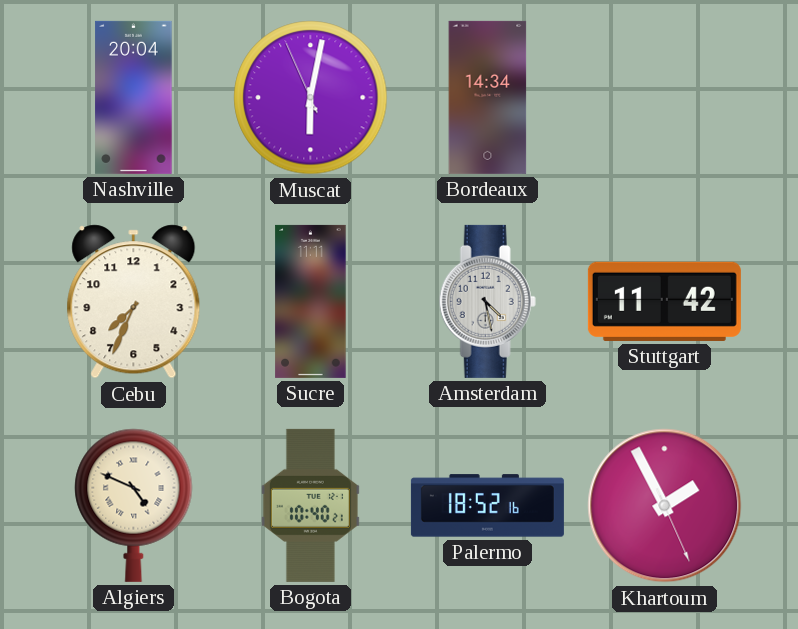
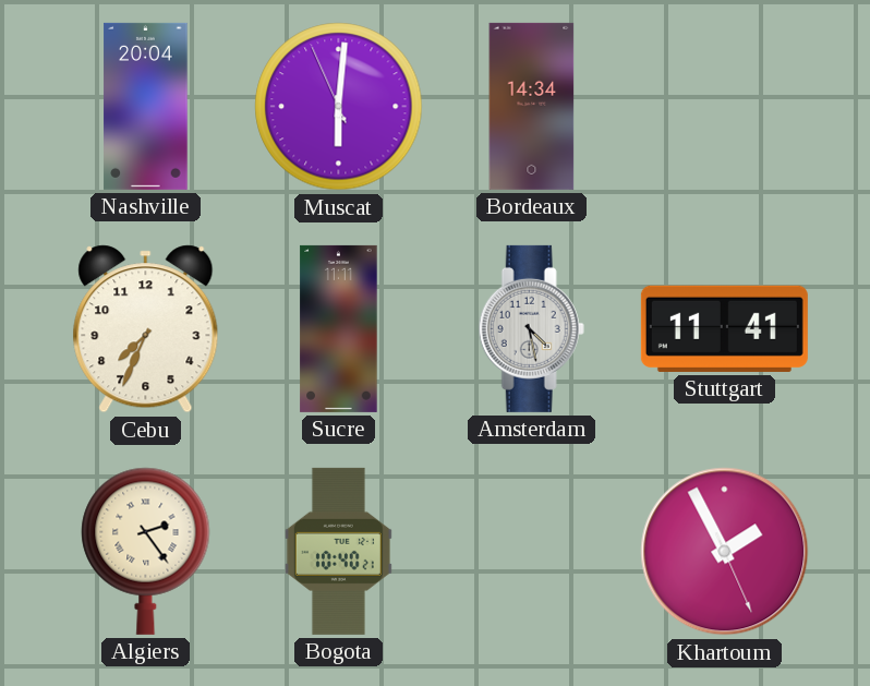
Muscat: 6:01 -> 6:00
Stuttgart: 11:42 -> 11:41
Algiers: 4:49 -> 2:24
Palermo: 18:52 -> none
